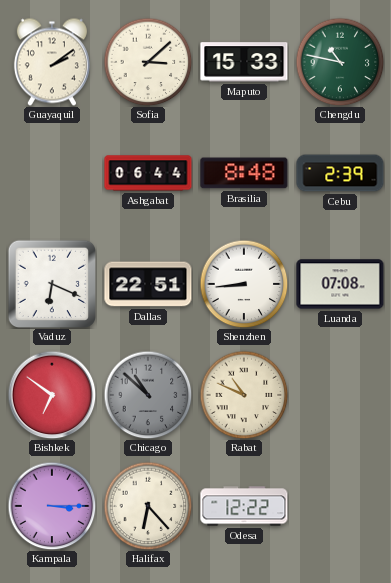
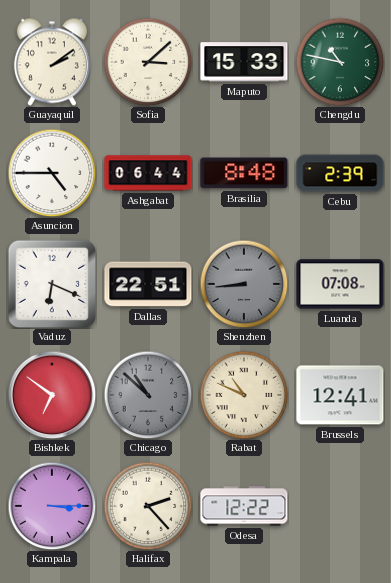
Asuncion: none -> 4:45
Shenzhen dial: white -> grey
Brussels: none -> 12:41
Halifax: 6:23 -> 2:23
